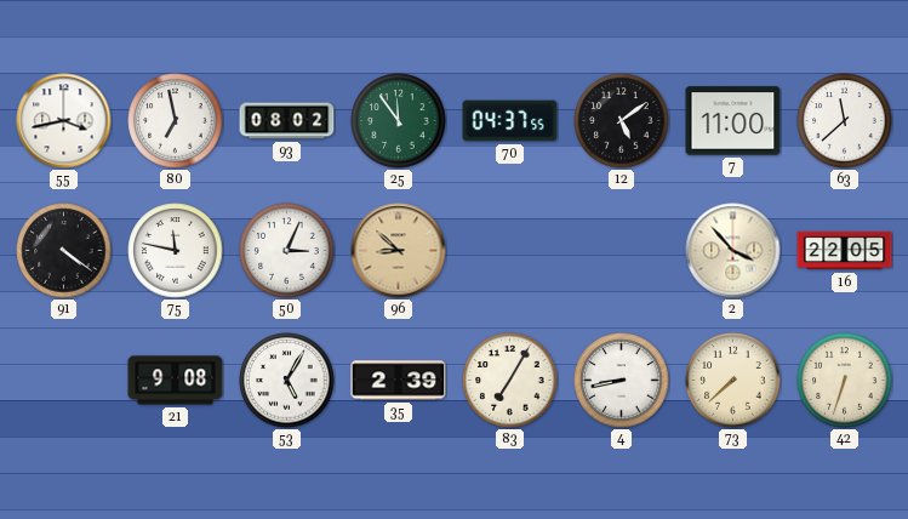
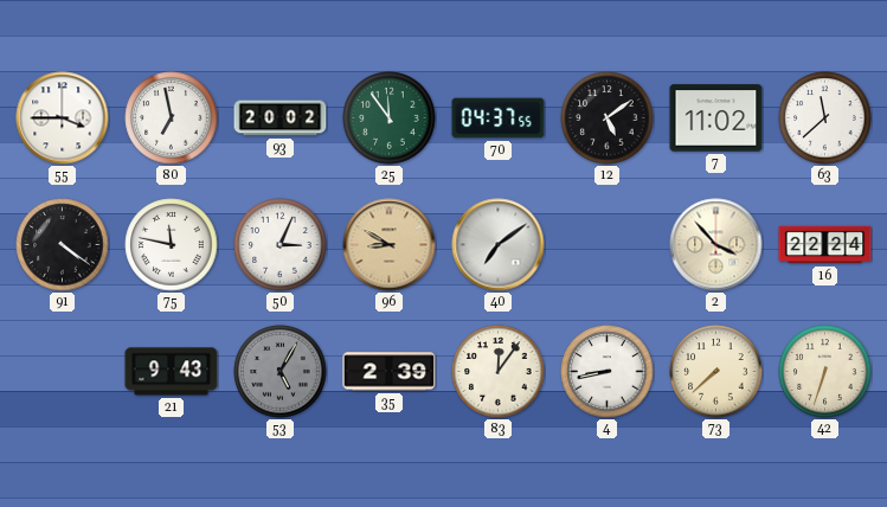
55: 3:43 -> 3:45
93: 08:02 -> 20:02
7: 11:00 -> 11:02
96: 8:52 -> 8:50
40: none -> 7:09
16: 22:05 -> 22:24
21: 9:08 -> 9:43
53 dial: white -> grey
83: 7:05 -> 12:06
